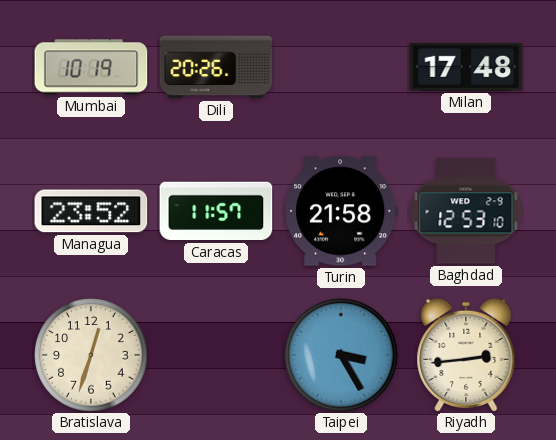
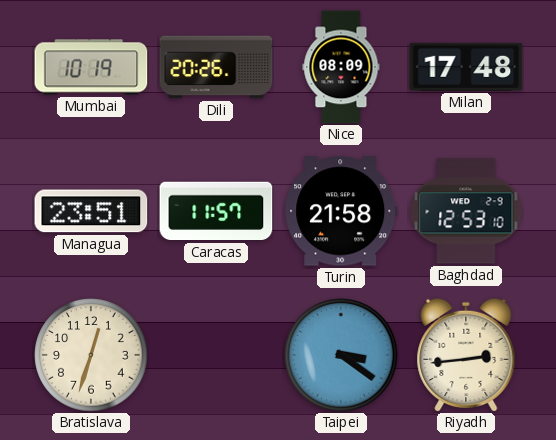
Nice: none -> 08:09
Managua: 23:52 -> 23:51
Taipei: 3:25 -> 3:21
